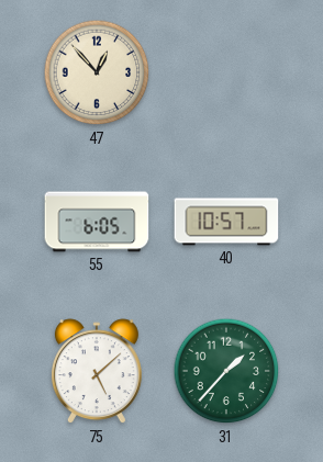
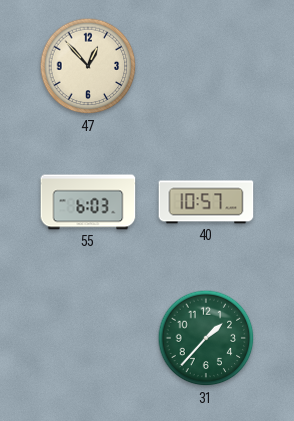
55: 6:05 -> 6:03
75: 5:08 -> none
